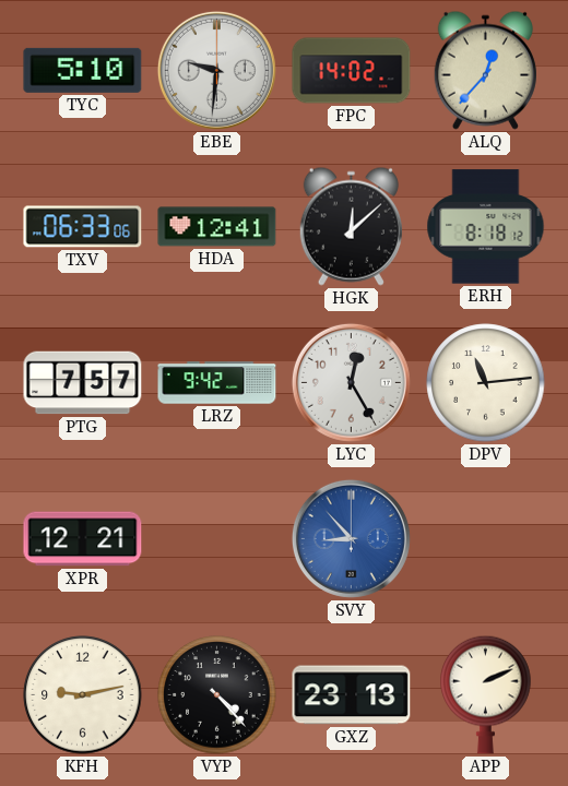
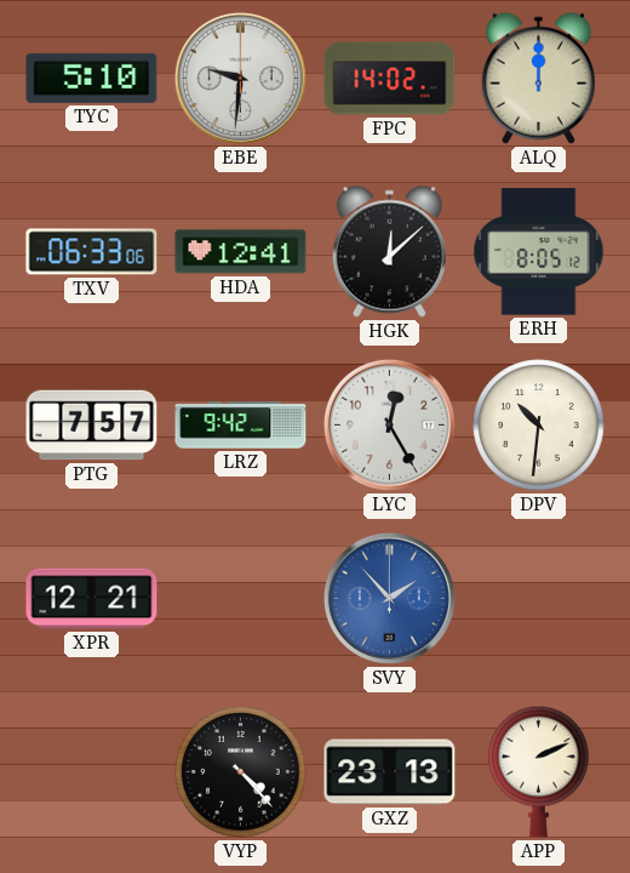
ALQ: 12:37 -> 12:00
ERH: 8:18 -> 8:05
DPV: 11:14 -> 10:31
SVY: 8:53 -> 1:53
KFH: 9:13 -> none
